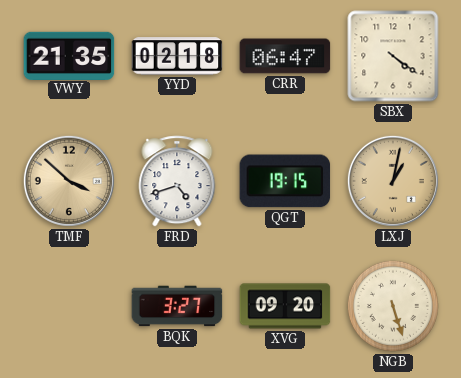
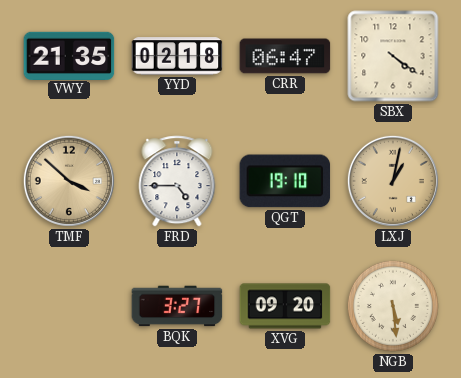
FRD: 4:42 -> 4:45
QGT: 19:15 -> 19:10
NGB: 5:27 -> 5:29
